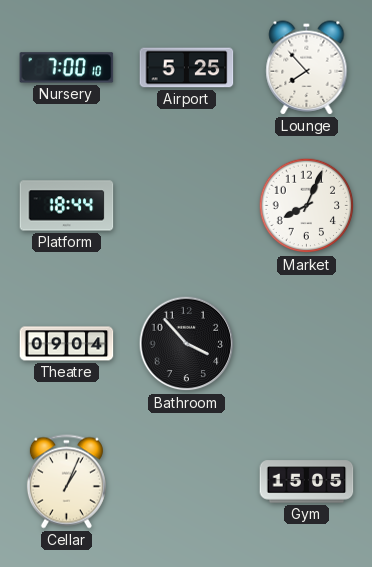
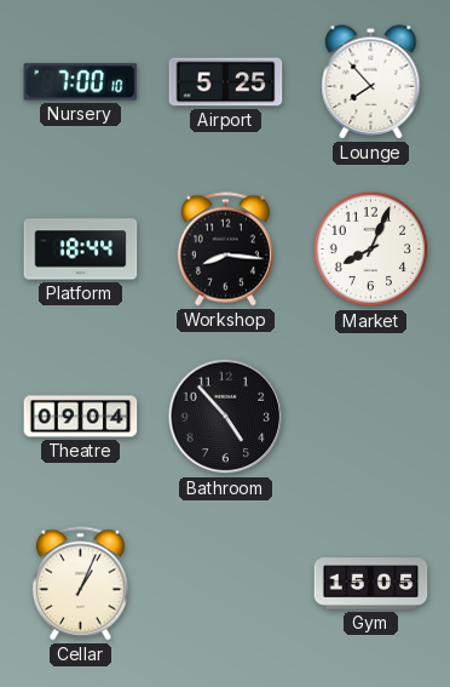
Workshop: none -> 8:16
Bathroom: 3:53 -> 4:53
